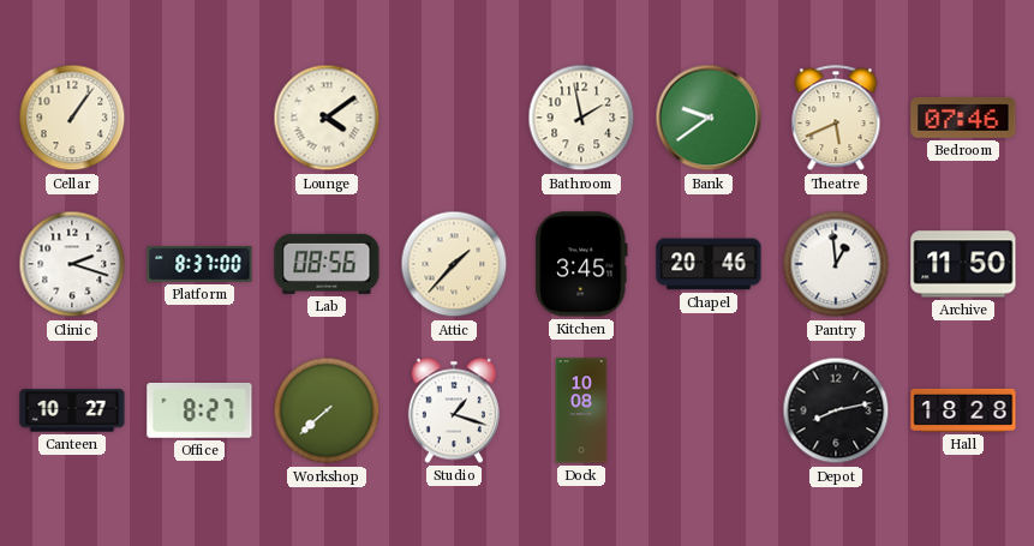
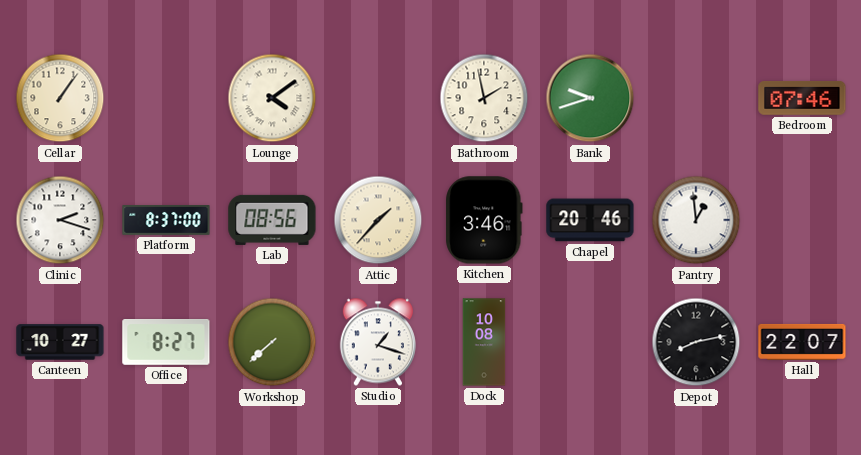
Bank: 9:39 -> 9:42
Theatre: 5:41 -> none
Kitchen: 3:45 -> 3:46
Archive: 11:50 -> none
Hall: 18:28 -> 22:07
